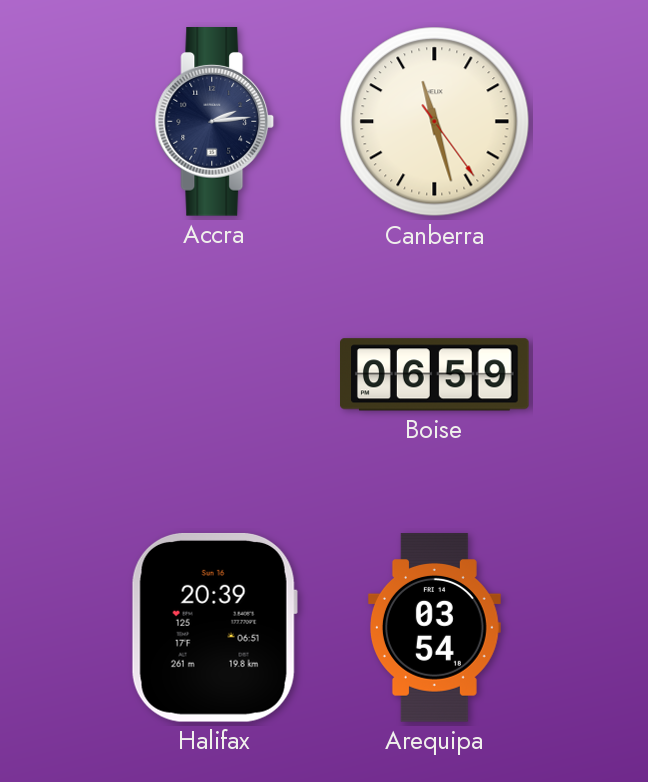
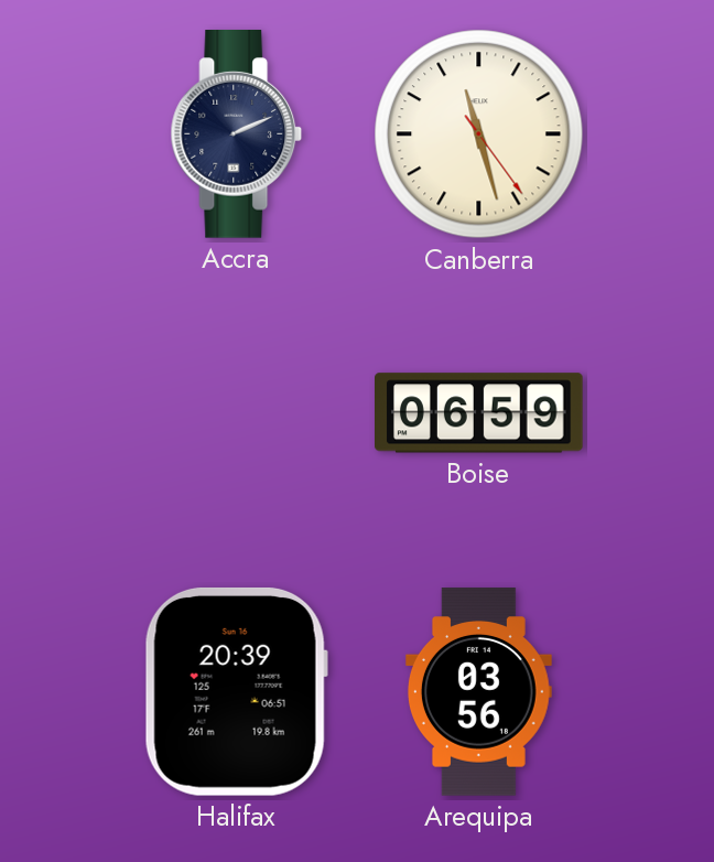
Accra: 2:14 -> 2:11
Arequipa: 03:54 -> 03:56
